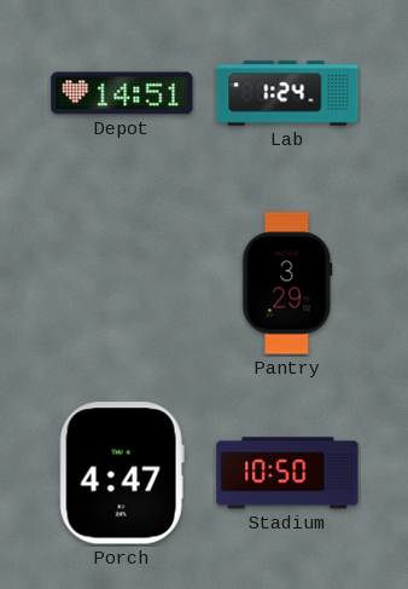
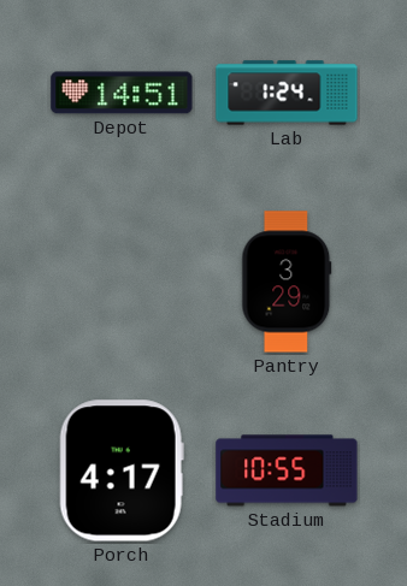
Porch: 4:47 -> 4:17
Stadium: 10:50 -> 10:55
